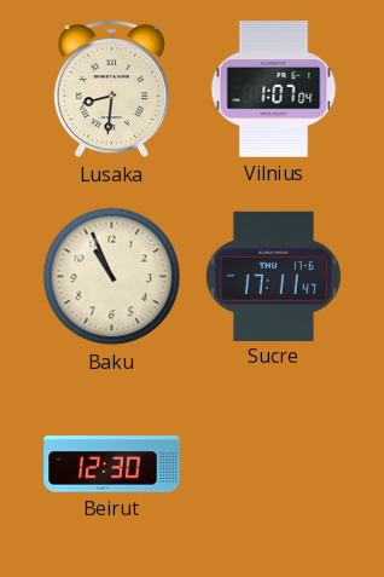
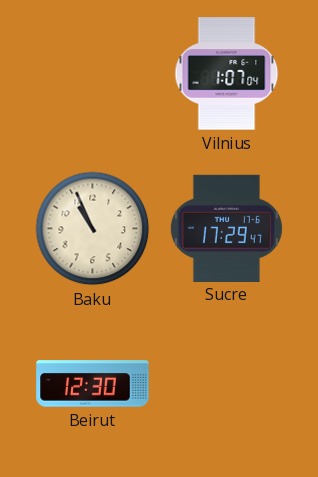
Lusaka: 8:31 -> none
Sucre: 17:11 -> 17:29
